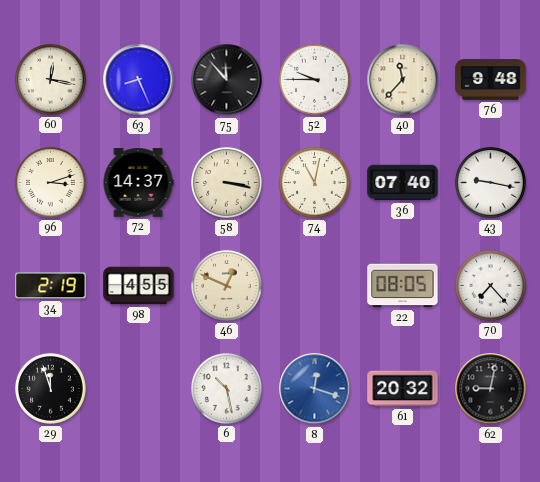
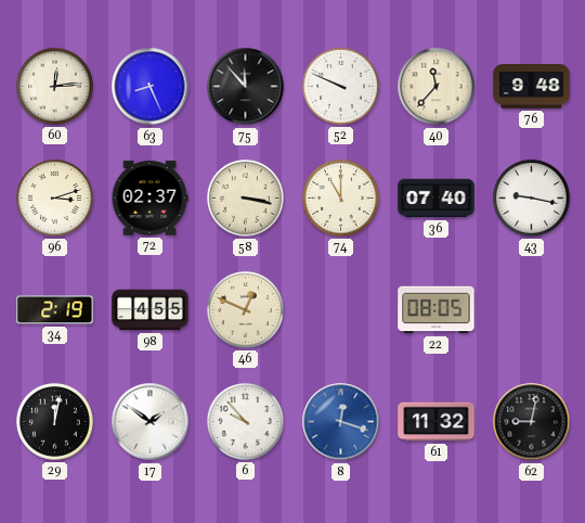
60: 12:17 -> 12:14
52: 9:45 -> 9:49
72: 14:37 -> 02:37
74: 11:02 -> 11:00
70: 7:23 -> none
29: 11:57 -> 12:02
17: none -> 1:51
6: 10:28 -> 9:53
61: 20:32 -> 11:32
